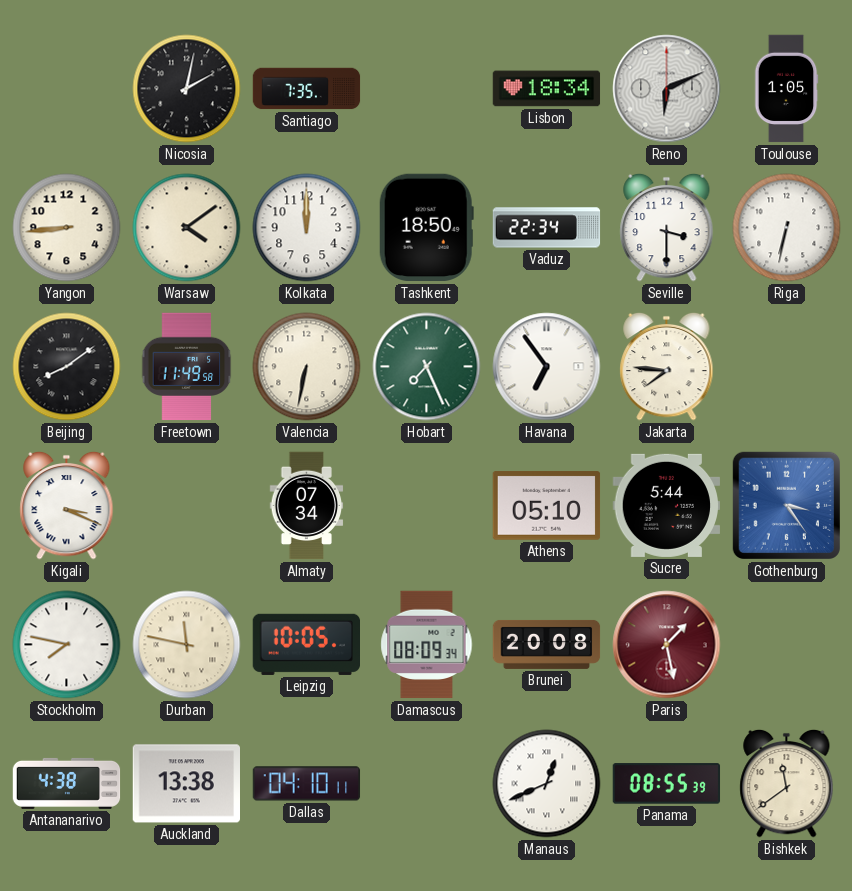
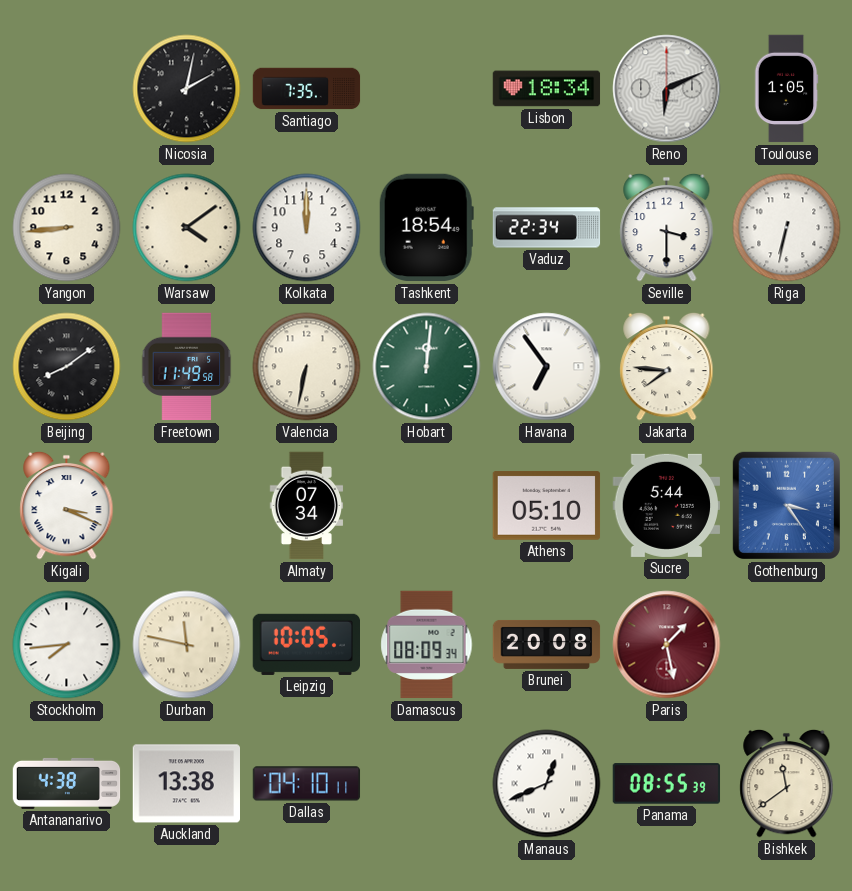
Tashkent: 18:50 -> 18:54
Hobart: 7:26 -> 12:01
Stockholm: 7:47 -> 7:44
